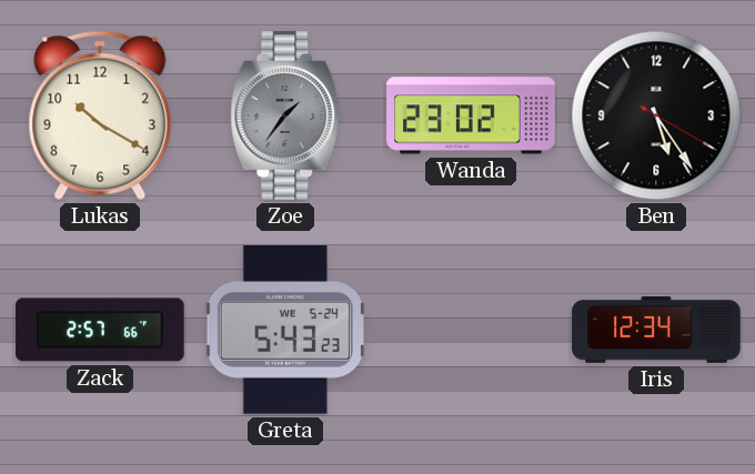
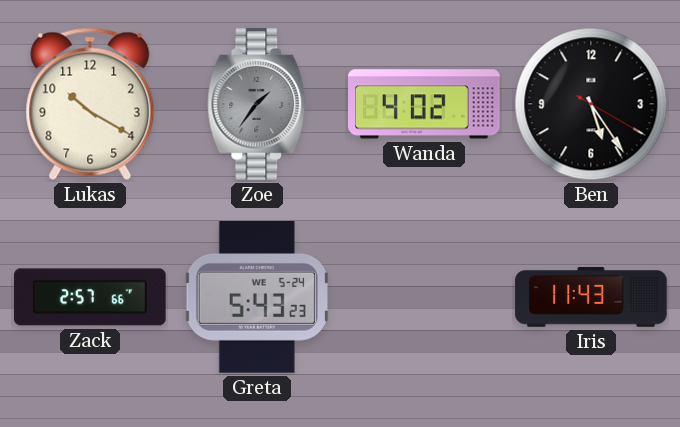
Wanda: 23:02 -> 4:02
Iris: 12:34 -> 11:43
